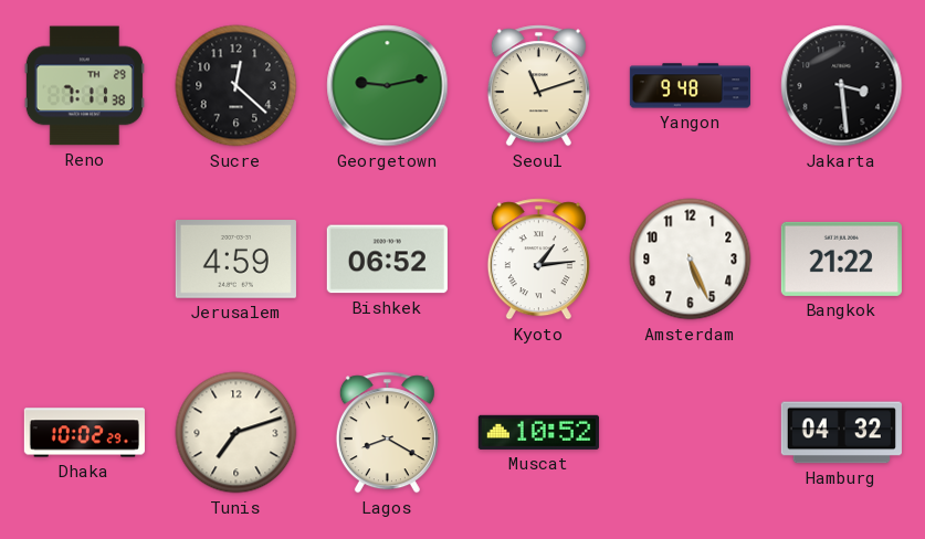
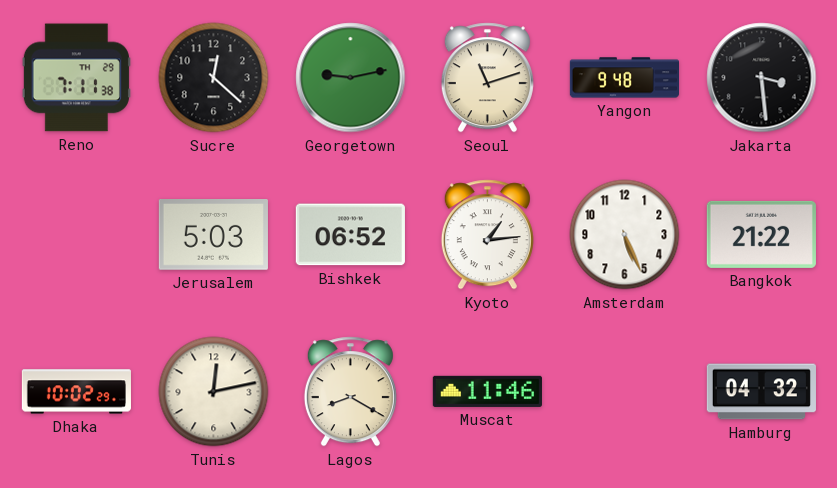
Jerusalem: 4:59 -> 5:03
Tunis: 7:12 -> 12:13
Muscat: 10:52 -> 11:46
